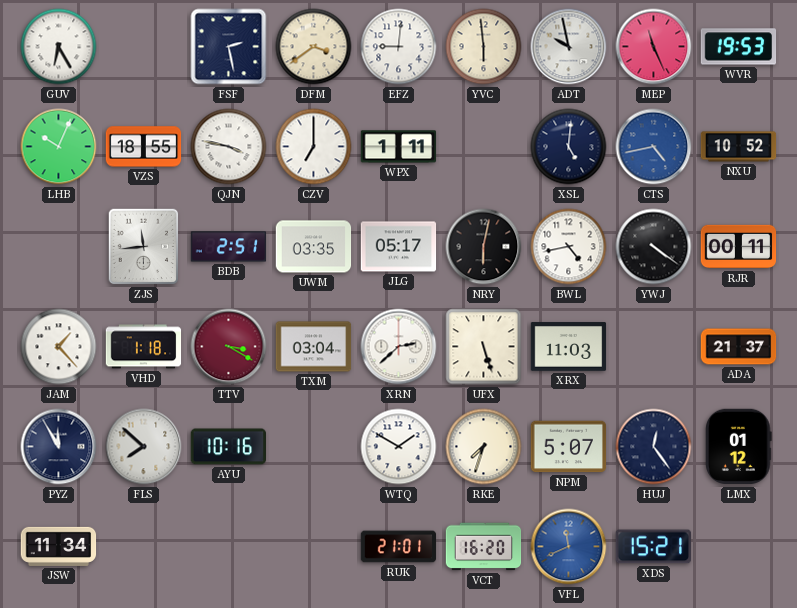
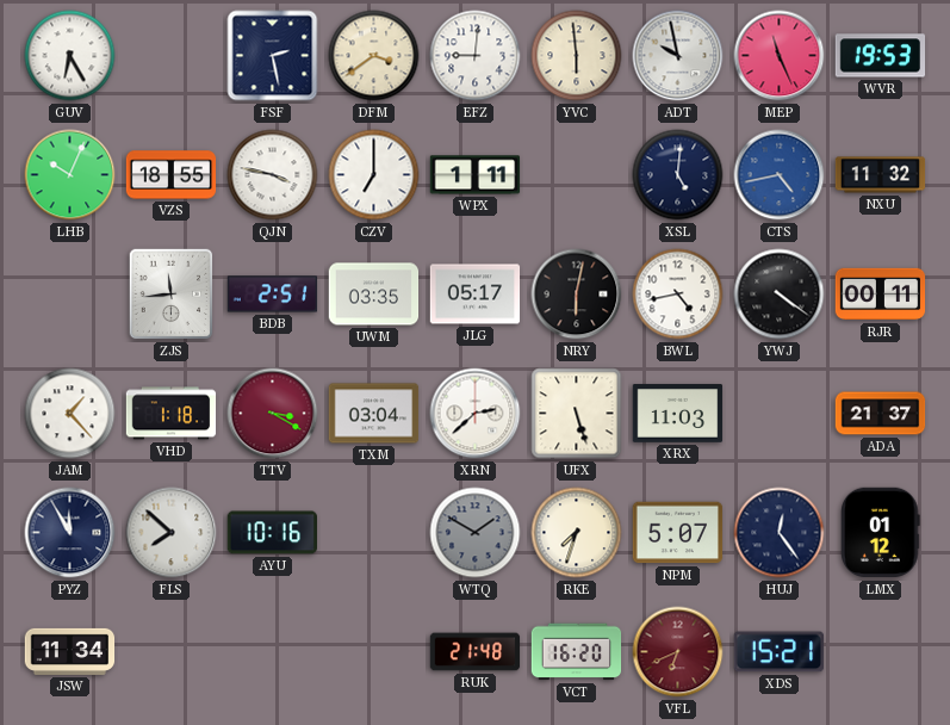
NXU: 10:52 -> 11:32
WTQ dial: white -> grey
RUK: 21:01 -> 21:48
VFL: 11:41 -> 6:41
VFL dial: blue -> burgundy
